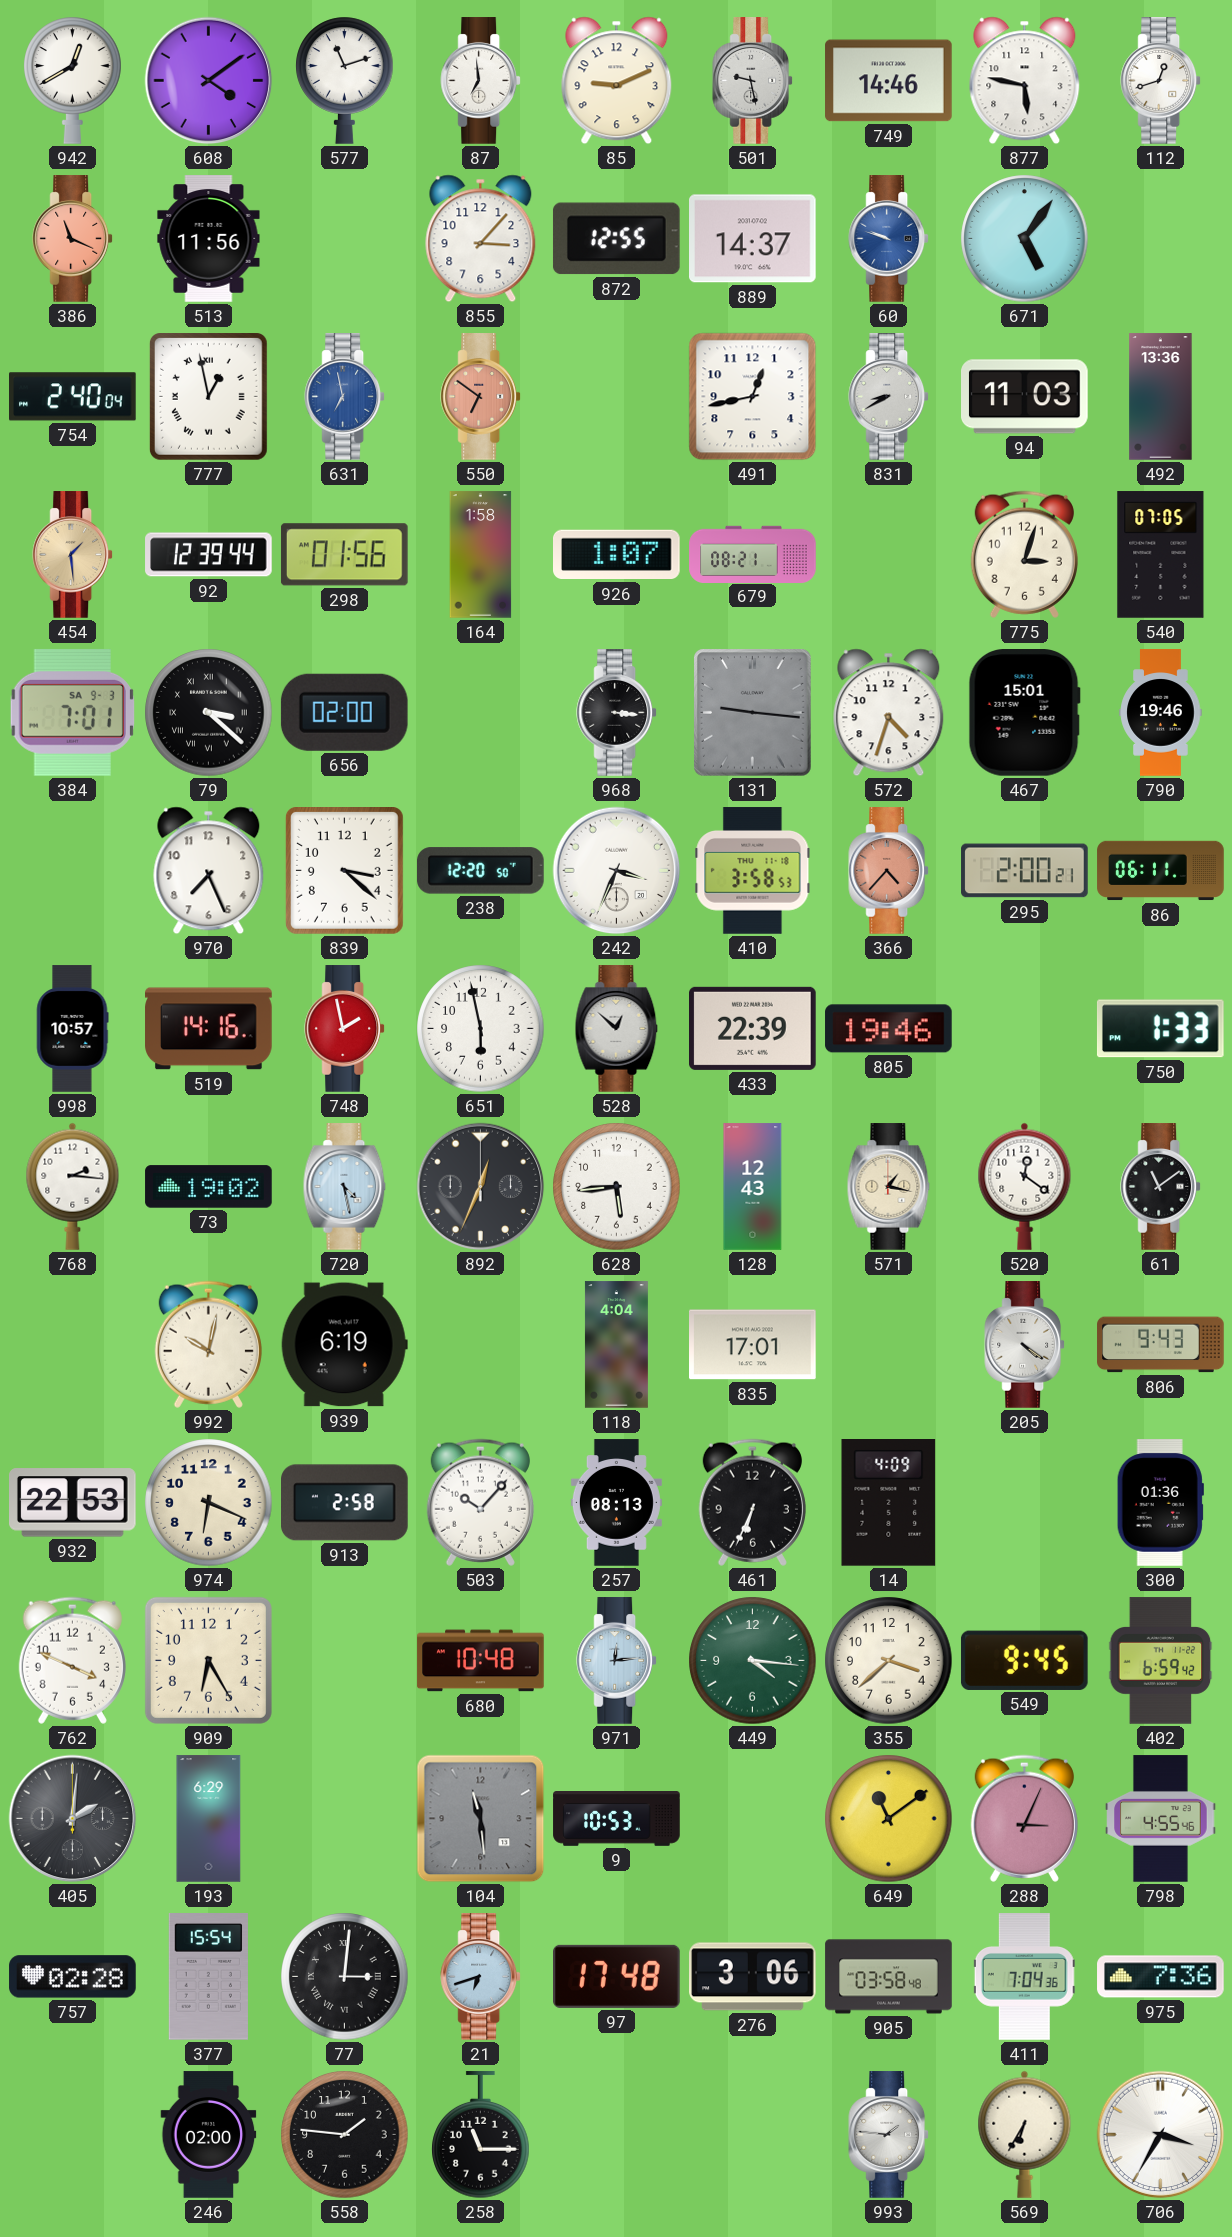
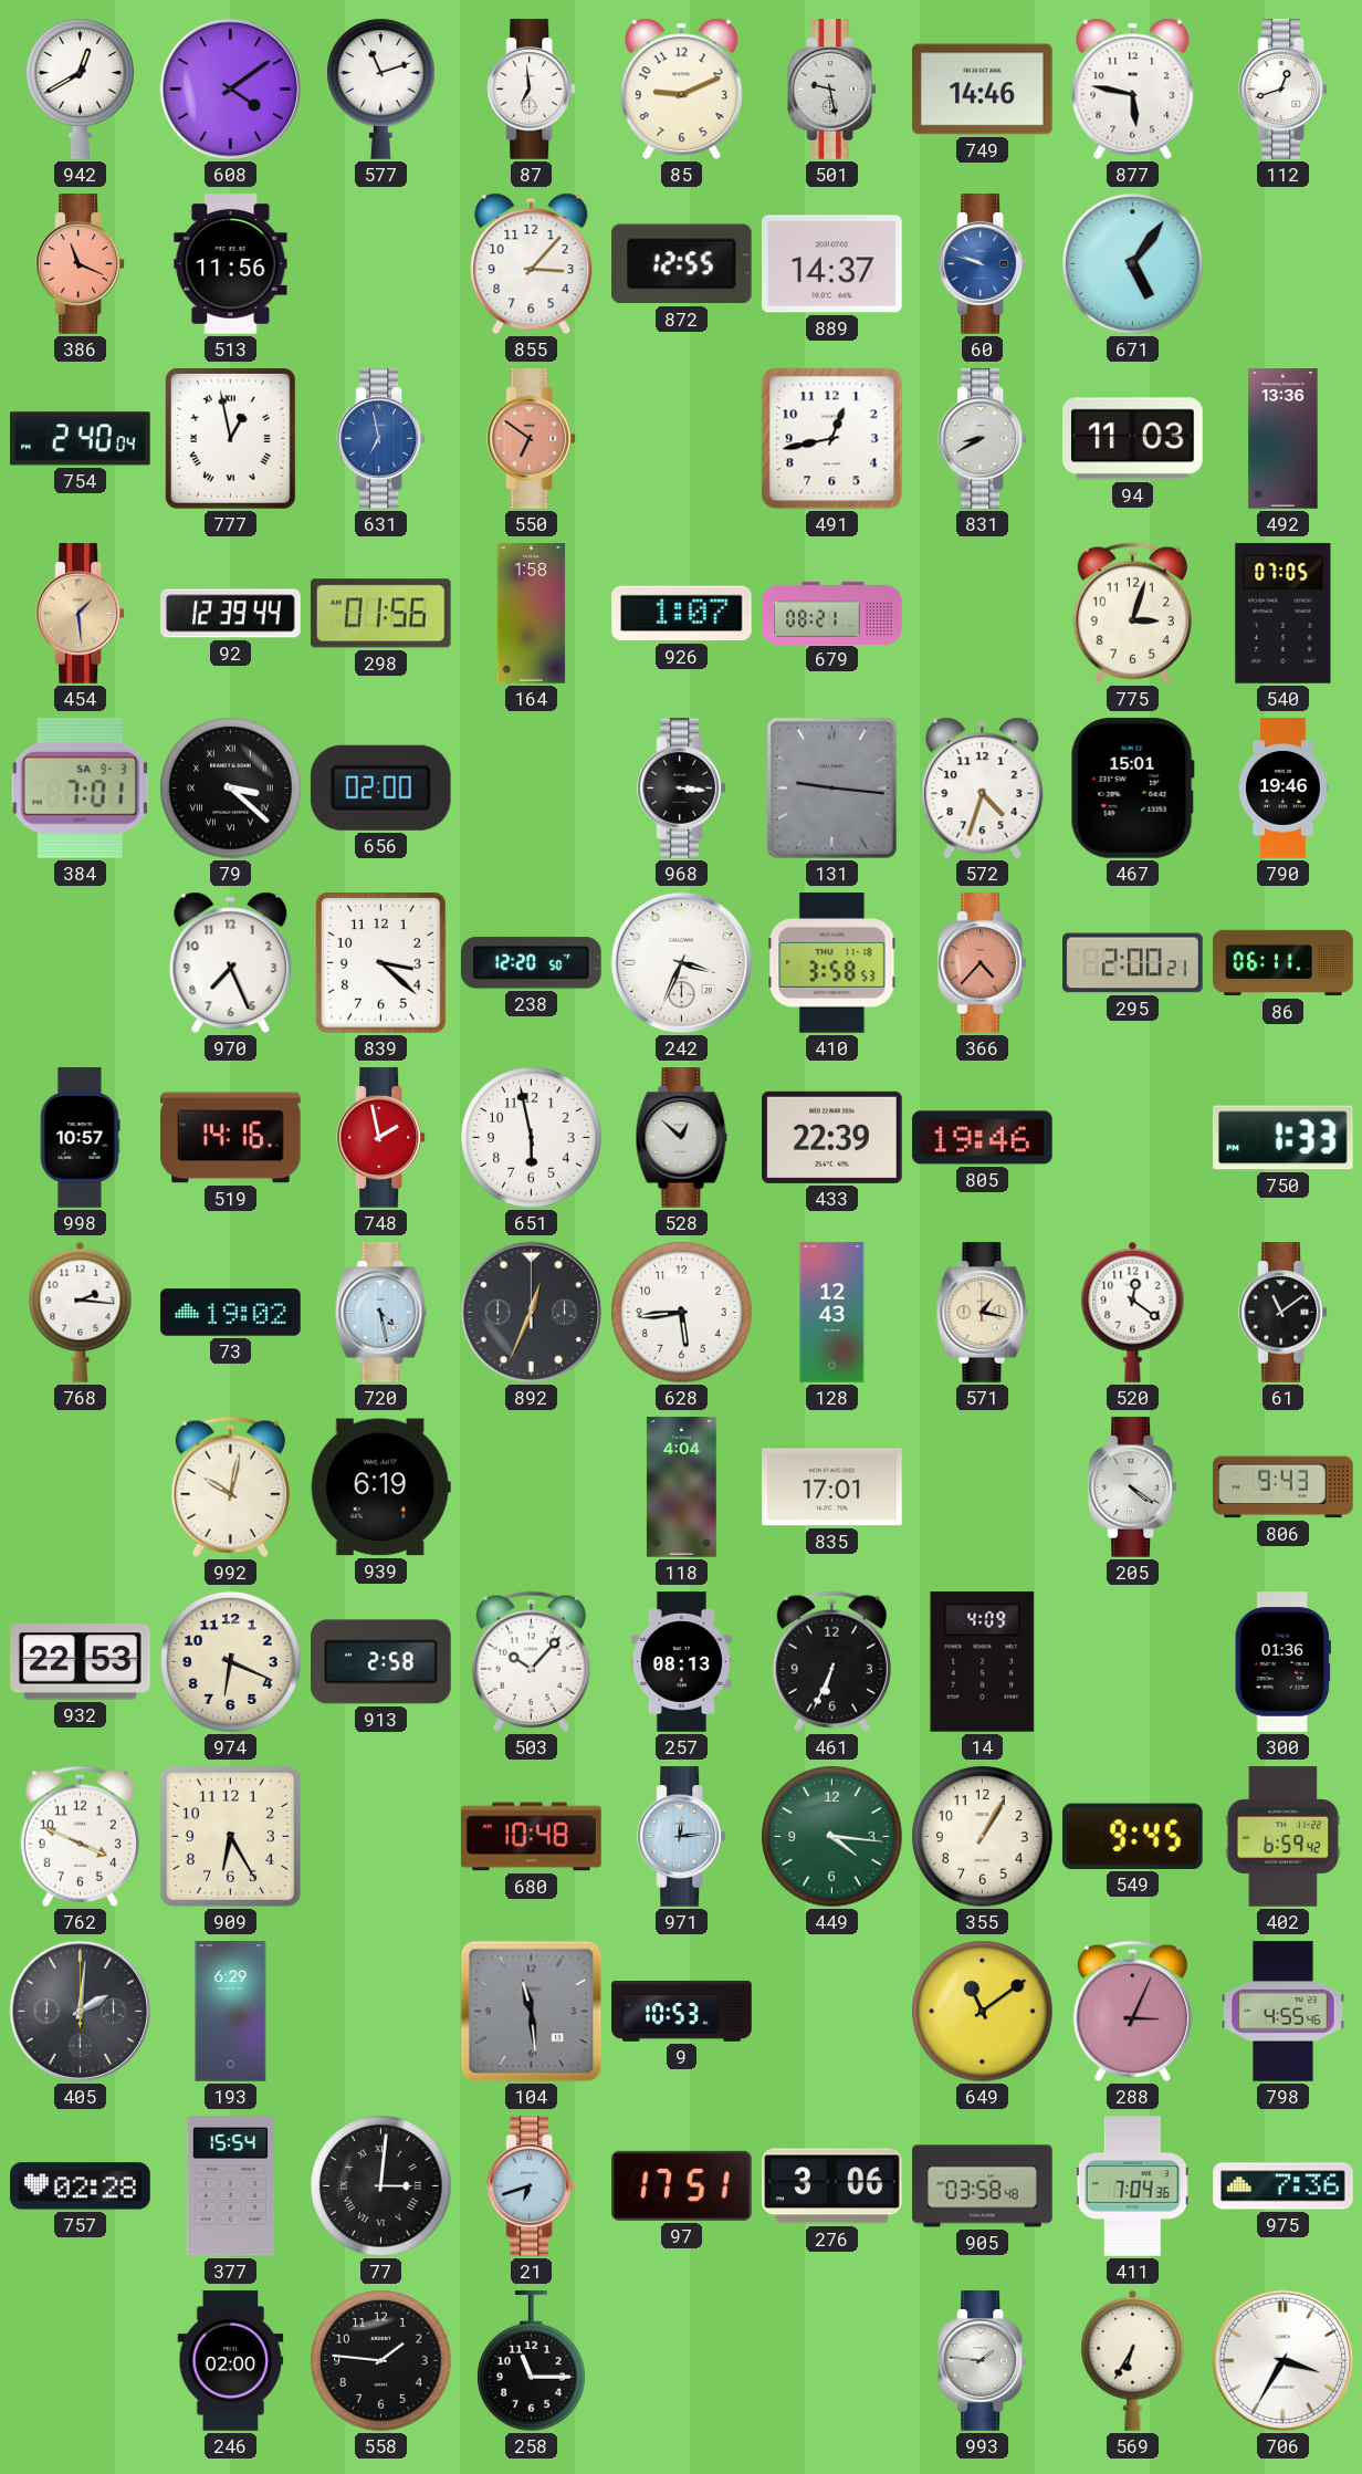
355: 3:38 -> 1:05
97: 17:48 -> 17:51
